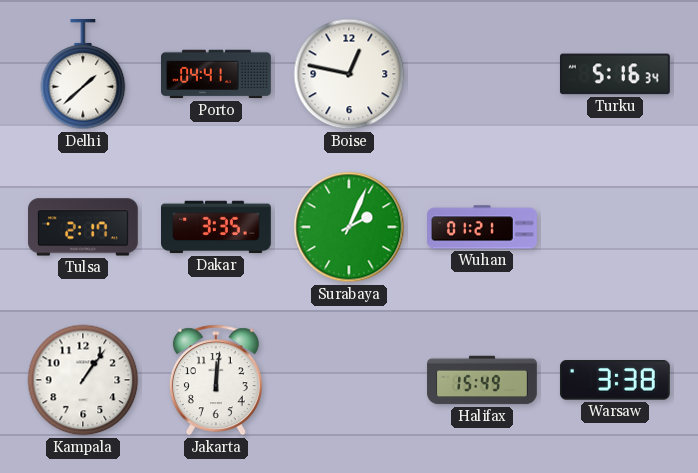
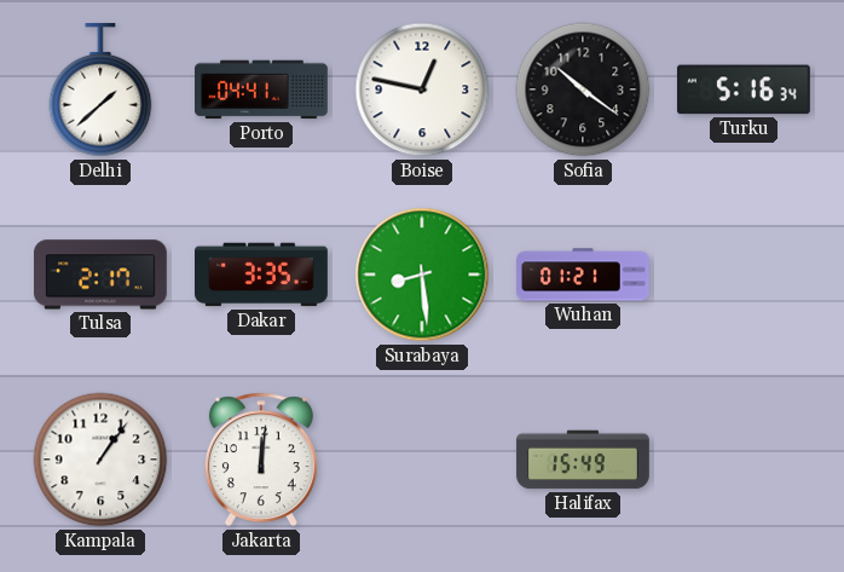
Sofia: none -> 10:21
Surabaya: 2:04 -> 8:29
Warsaw: 3:38 -> none
